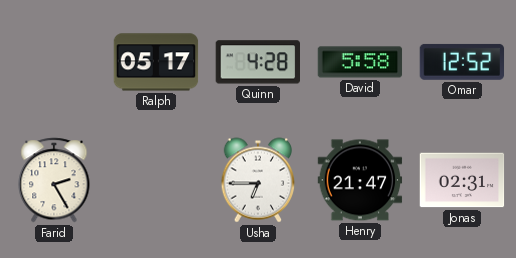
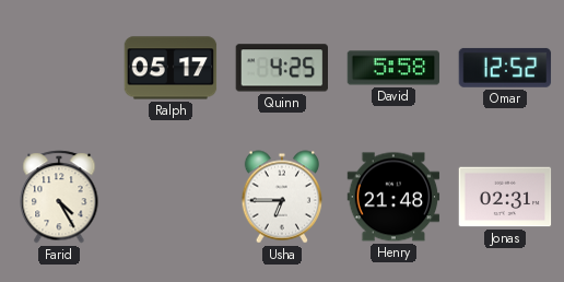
Quinn: 4:28 -> 4:25
Farid: 2:25 -> 4:25
Henry: 21:47 -> 21:48
